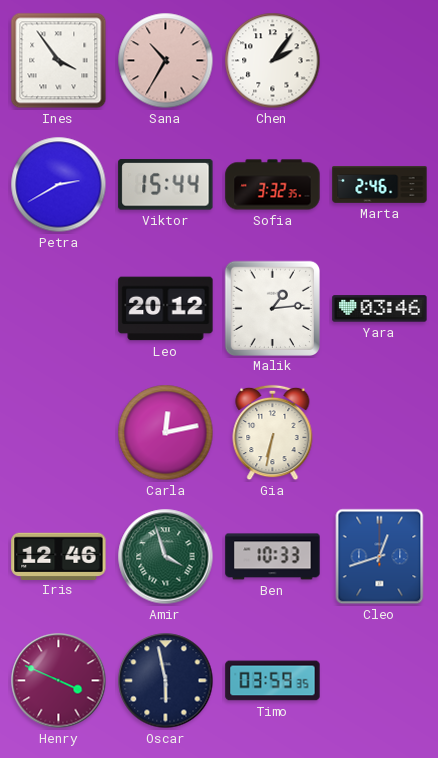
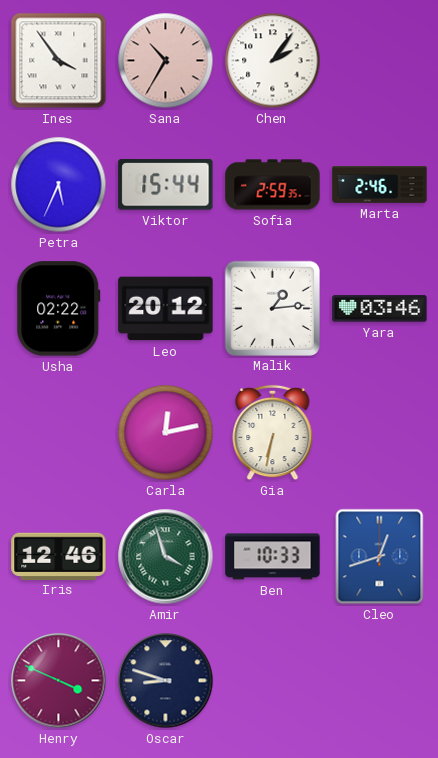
Petra: 2:40 -> 5:34
Sofia: 3:32 -> 2:59
Usha: none -> 02:22
Oscar: 5:58 -> 8:48
Timo: 03:59 -> none
